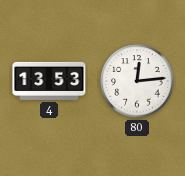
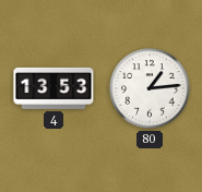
80: 12:14 -> 1:14
